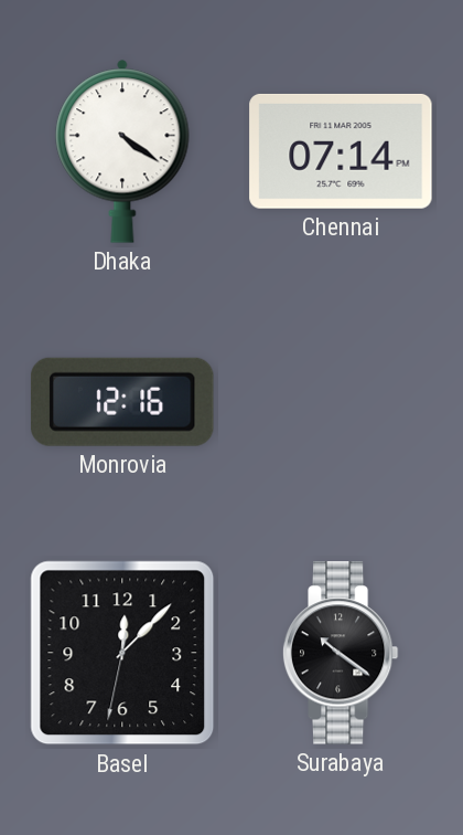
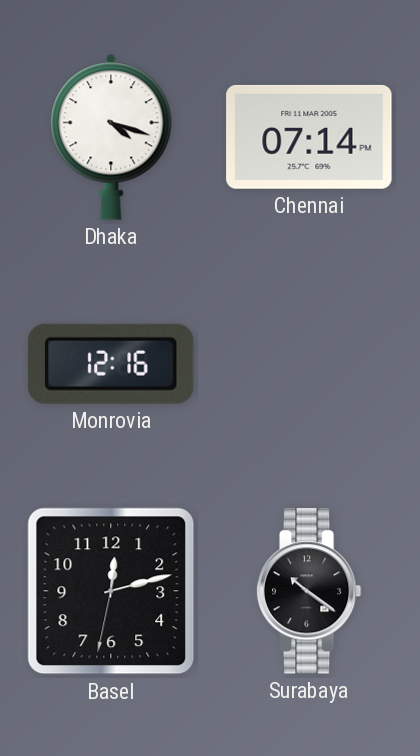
Dhaka: 4:21 -> 4:18
Basel: 12:07 -> 12:12
